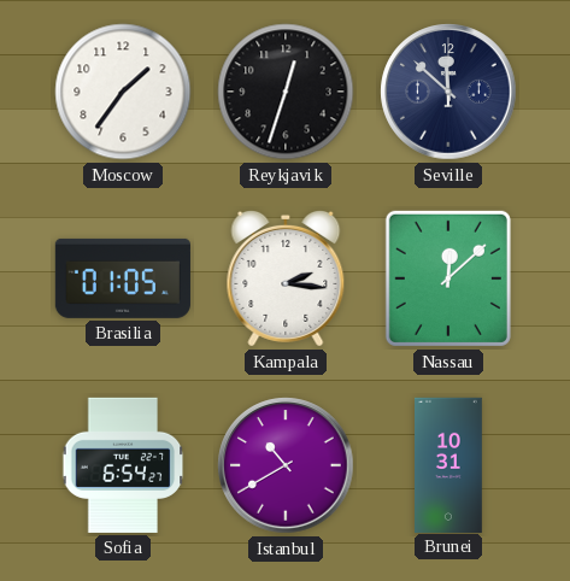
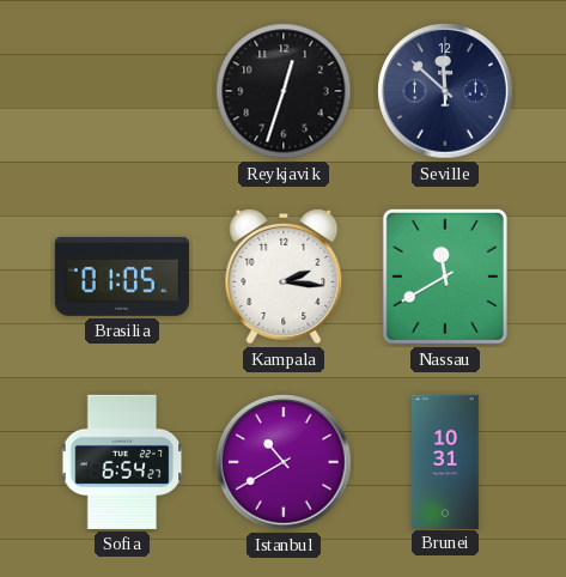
Moscow: 1:36 -> none
Nassau: 12:08 -> 11:40
